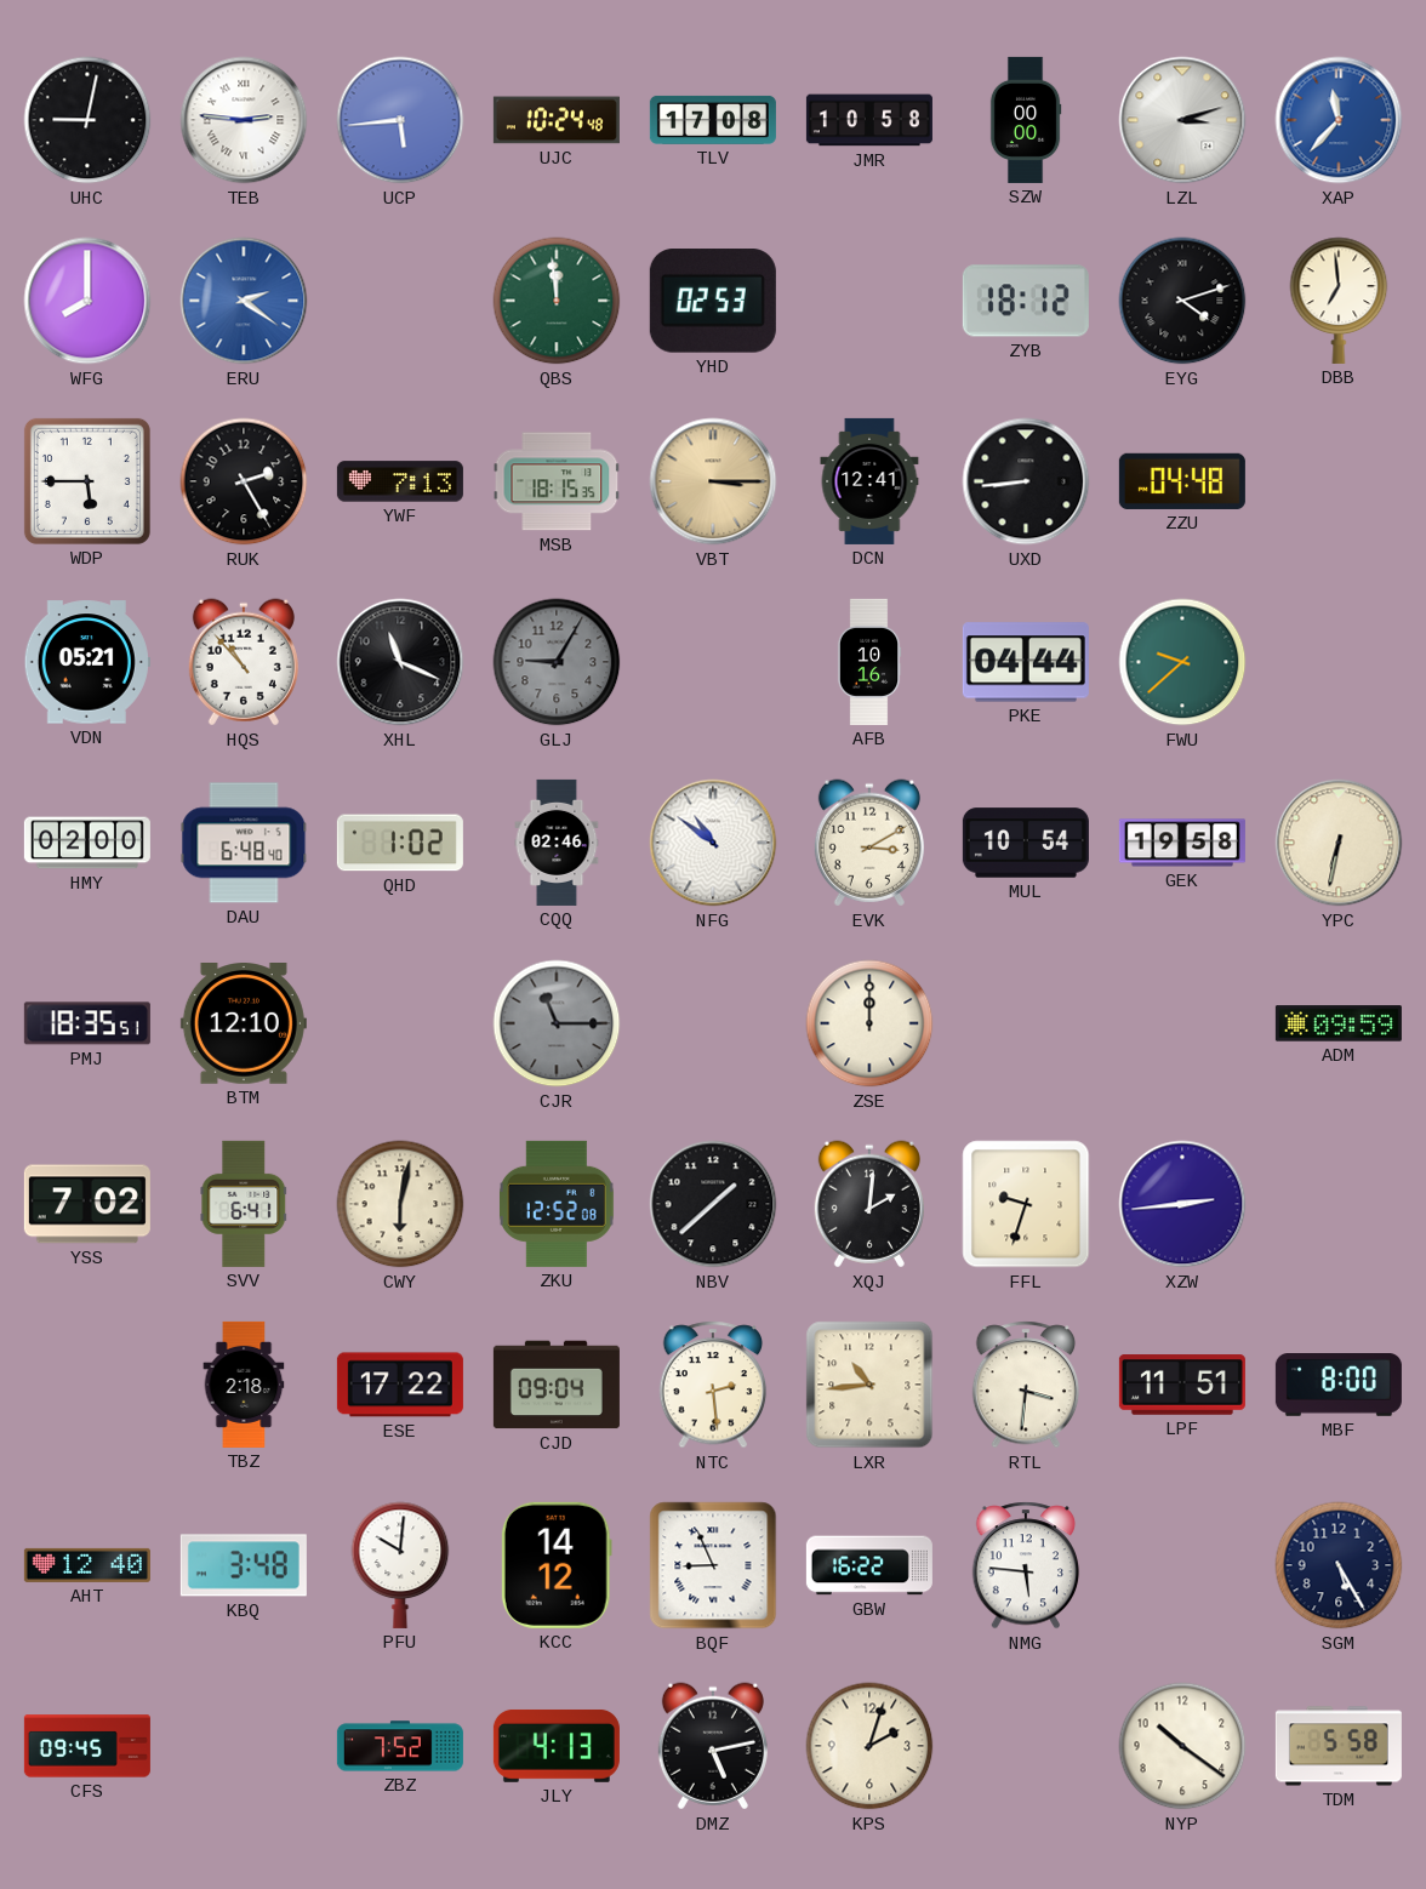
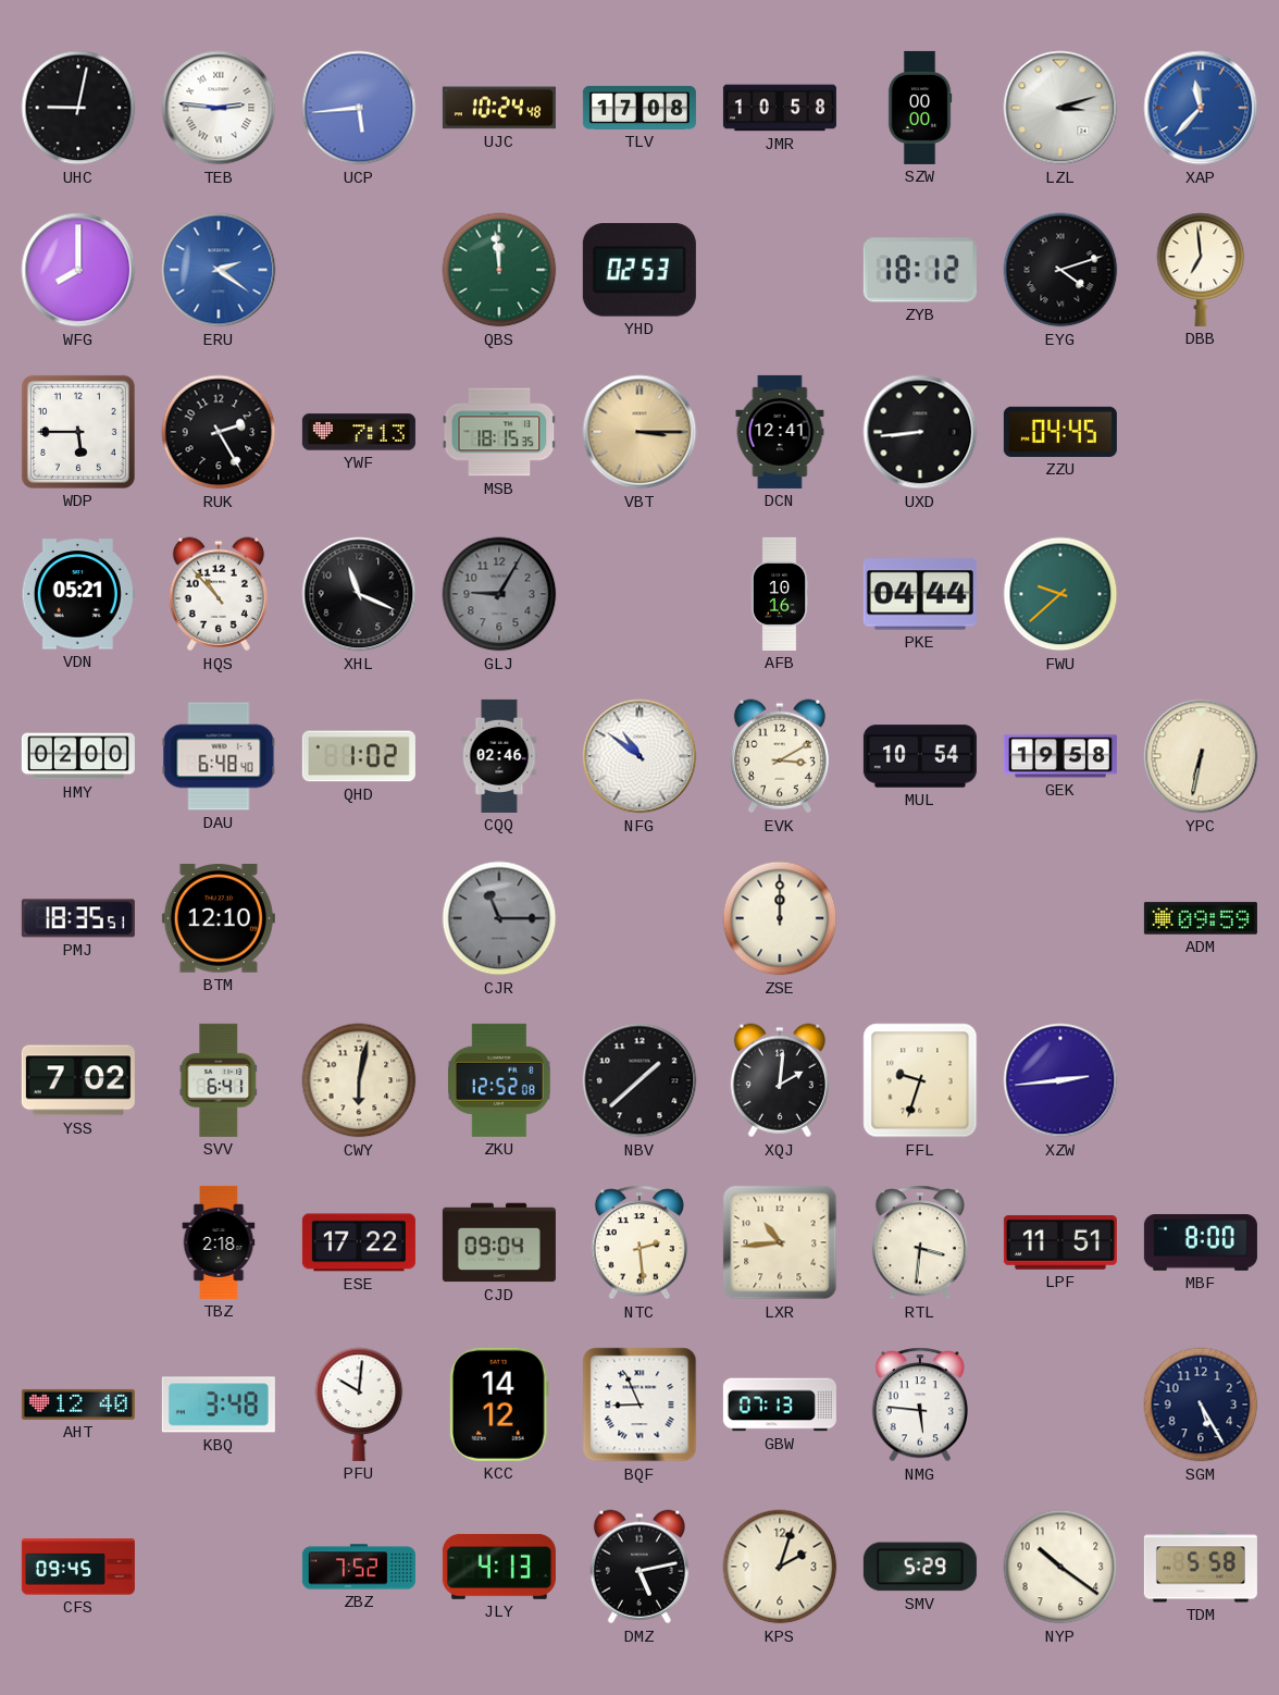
ZZU: 04:48 -> 04:45
GBW: 16:22 -> 07:13
SMV: none -> 5:29
